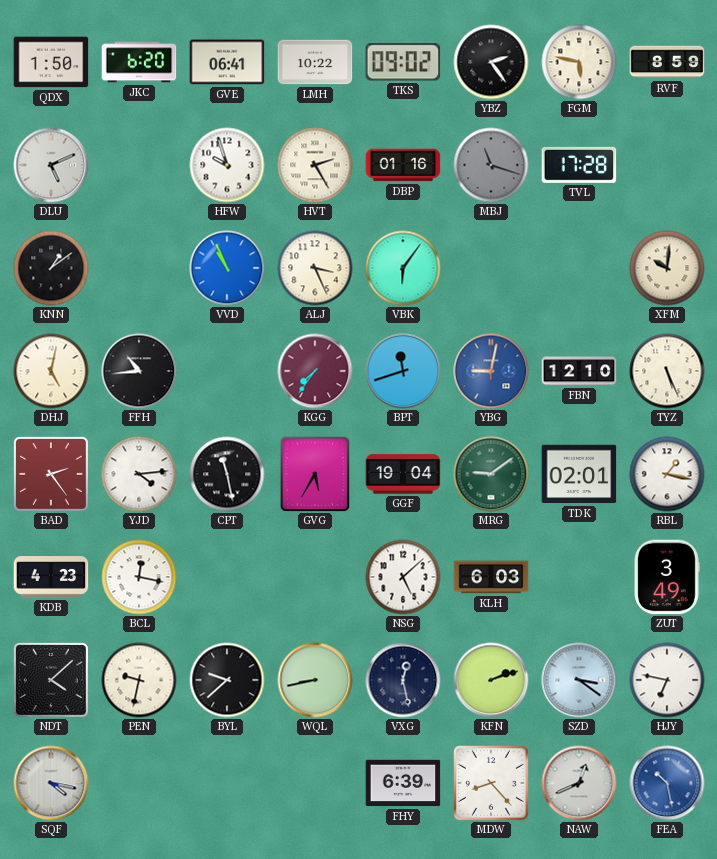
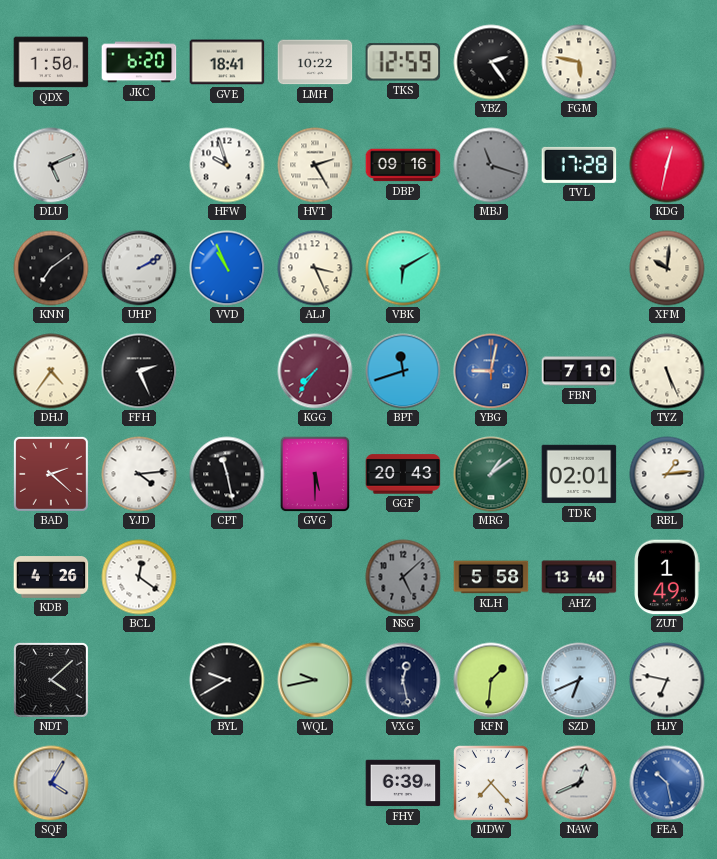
GVE: 06:41 -> 18:41
TKS: 09:02 -> 12:59
RVF: 8:59 -> none
DBP: 01:16 -> 09:16
KDG: none -> 12:32
KNN: 1:09 -> 7:09
UHP: none -> 2:10
VBK: 6:06 -> 6:10
DHJ: 5:02 -> 4:36
FFH: 10:44 -> 2:26
FBN: 12:10 -> 7:10
BAD: 2:24 -> 2:22
GVG: 5:35 -> 5:30
GGF: 19:04 -> 20:43
MRG: 9:09 -> 1:09
RBL: 1:17 -> 1:14
KDB: 4:23 -> 4:26
BCL: 12:17 -> 12:21
NSG dial: white -> grey
KLH: 6:03 -> 5:58
AHZ: none -> 13:40
ZUT: 3:49 -> 1:49
PEN: 9:32 -> none
BYL: 9:38 -> 9:40
WQL: 8:43 -> 9:43
KFN: 2:12 -> 1:31
SZD: 3:21 -> 6:41
SQF: 4:17 -> 4:05
MDW: 8:23 -> 7:23
